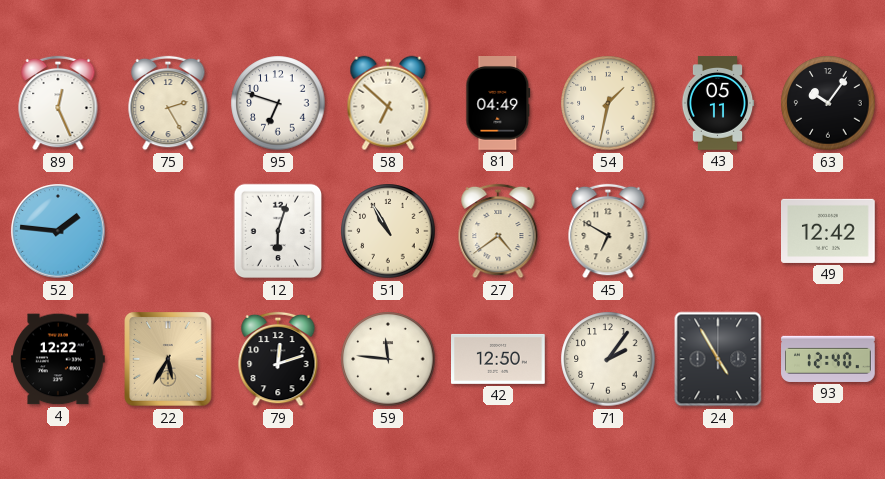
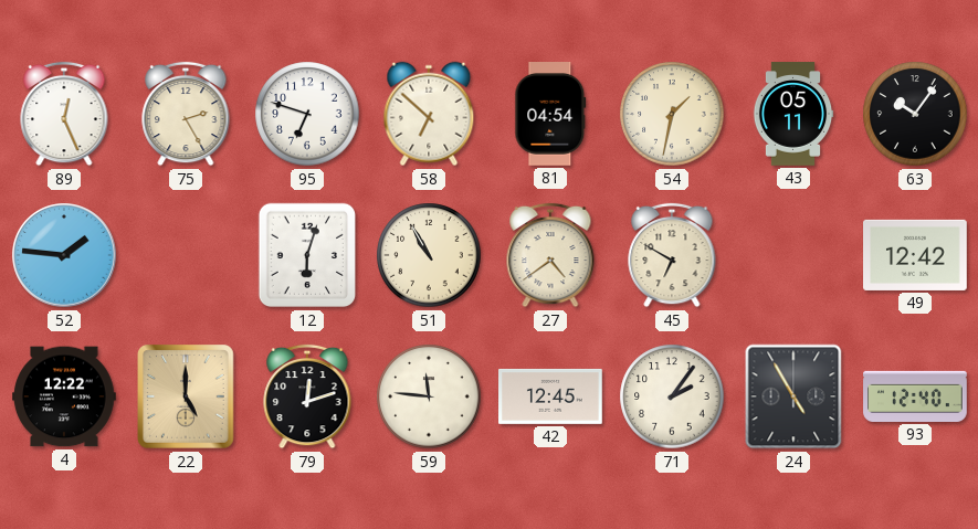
81: 04:49 -> 04:54
22: 5:35 -> 5:00
42: 12:50 -> 12:45
